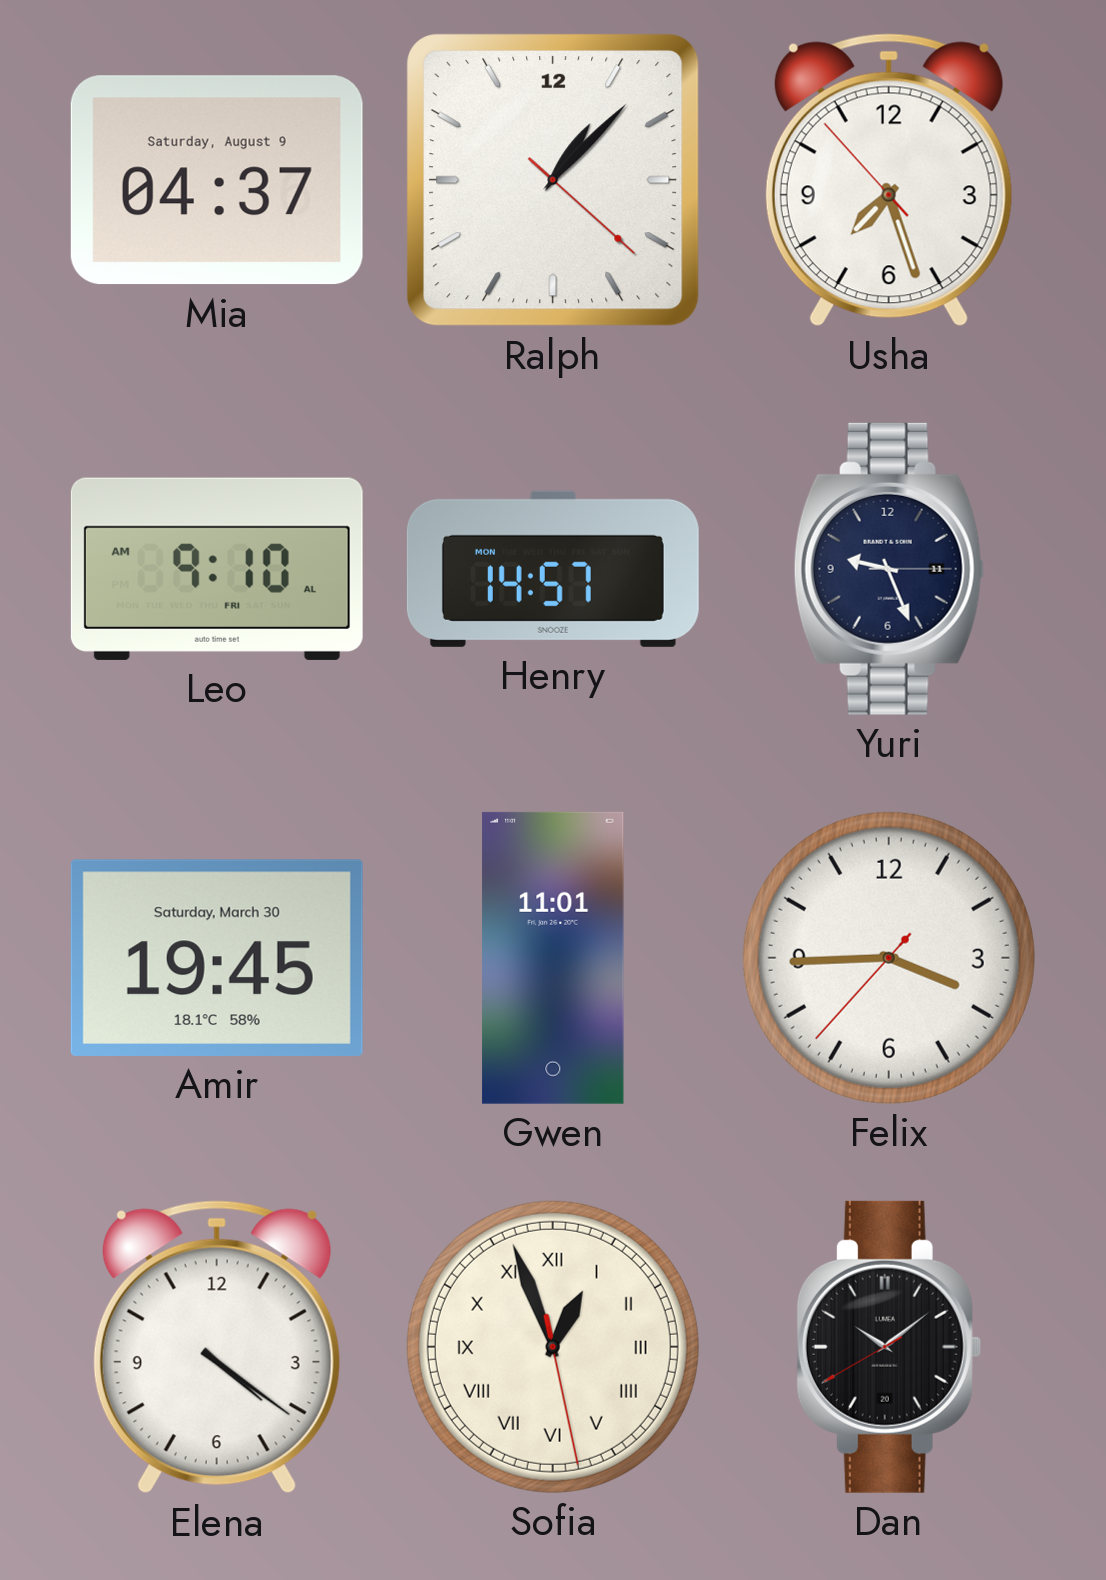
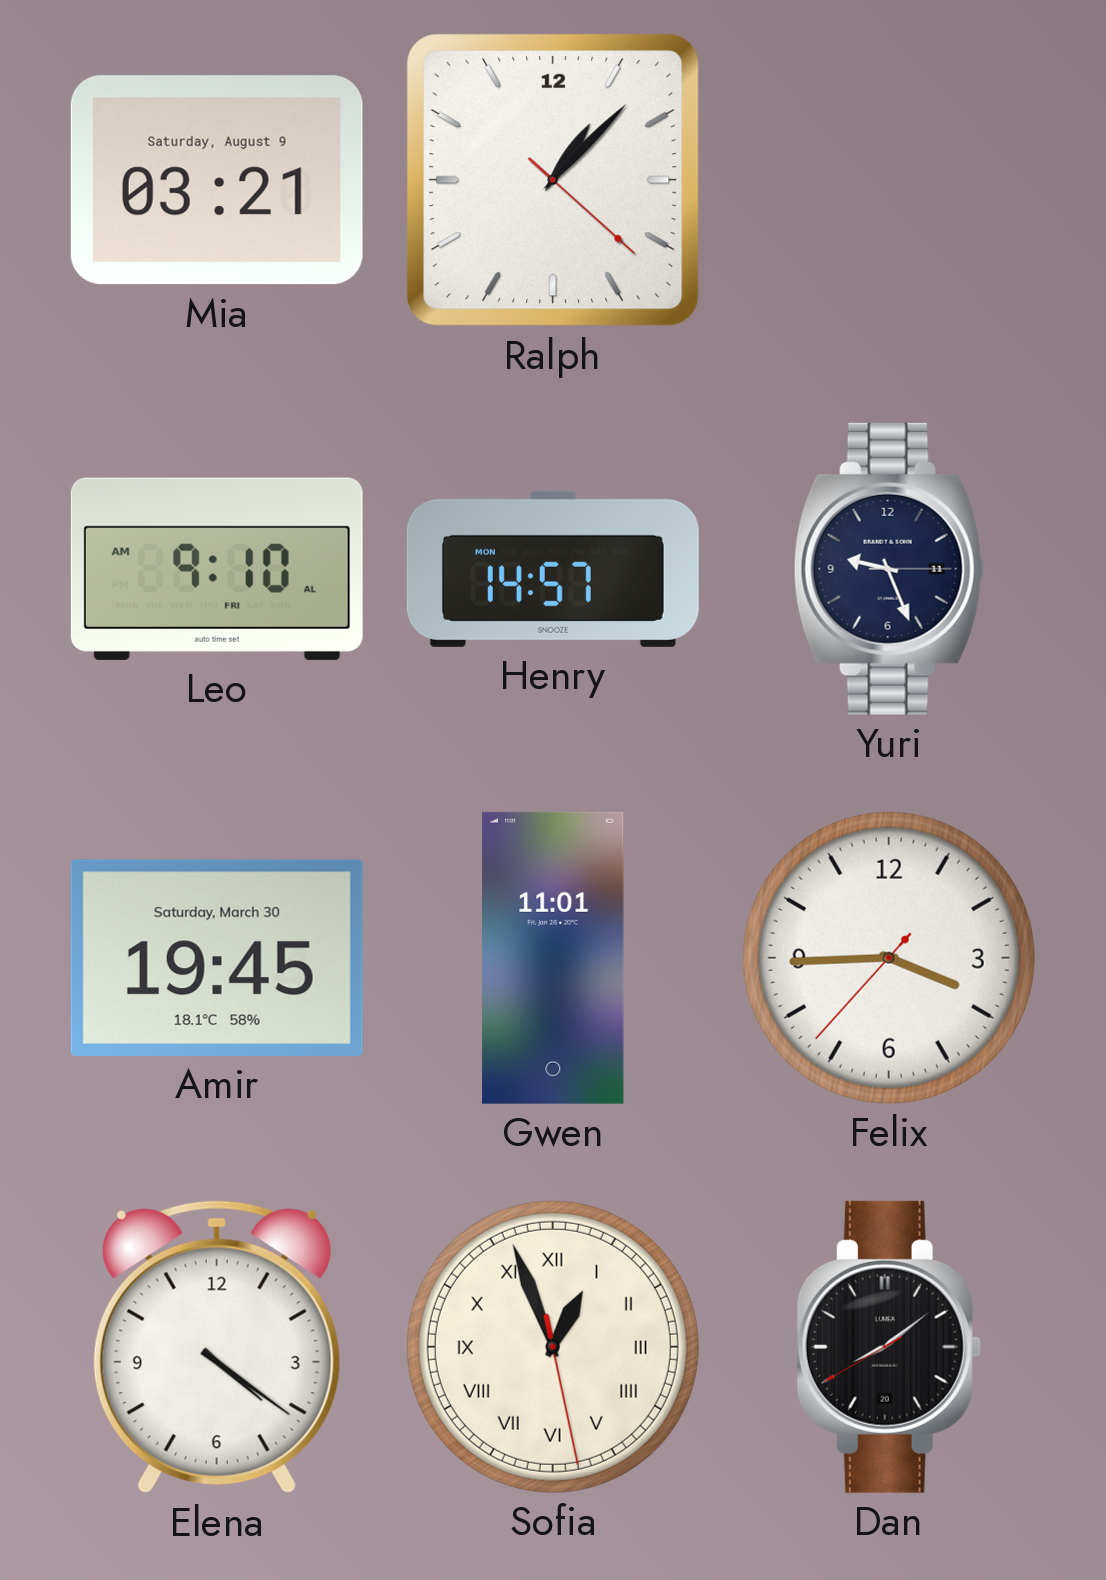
Mia: 04:37 -> 03:21
Usha: 7:26 -> none
Dan: 10:08 -> 8:08
